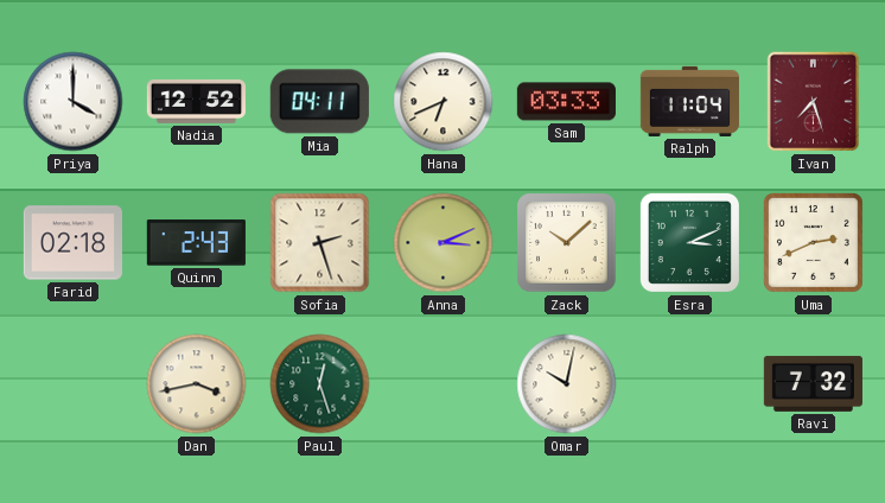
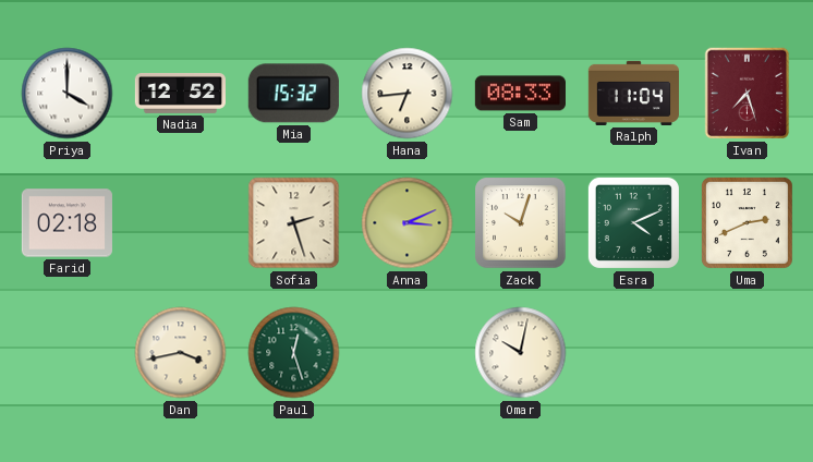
Mia: 04:11 -> 15:32
Hana: 6:41 -> 6:44
Sam: 03:33 -> 08:33
Quinn: 2:43 -> none
Zack: 10:08 -> 10:03
Esra: 3:11 -> 4:11
Ravi: 7:32 -> none
